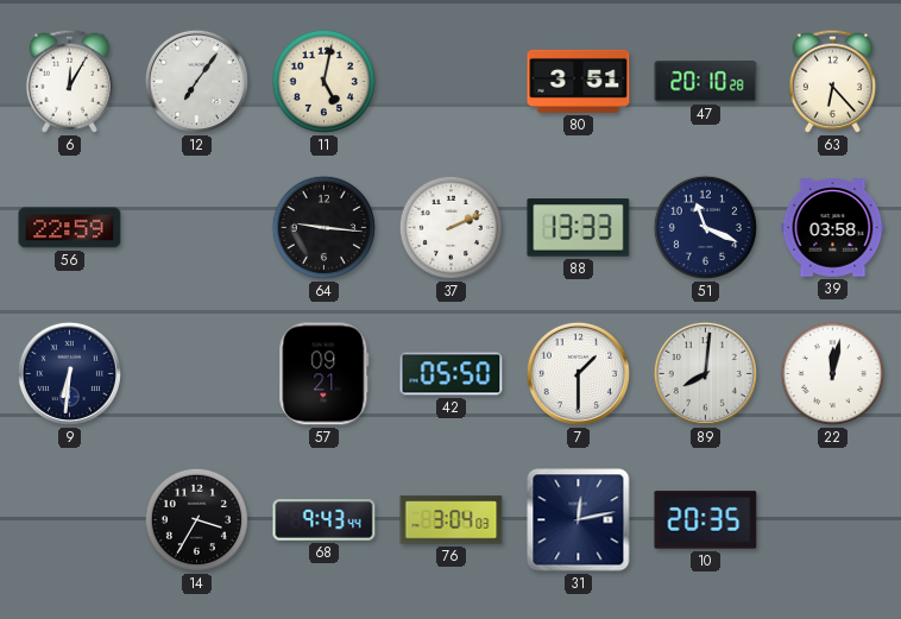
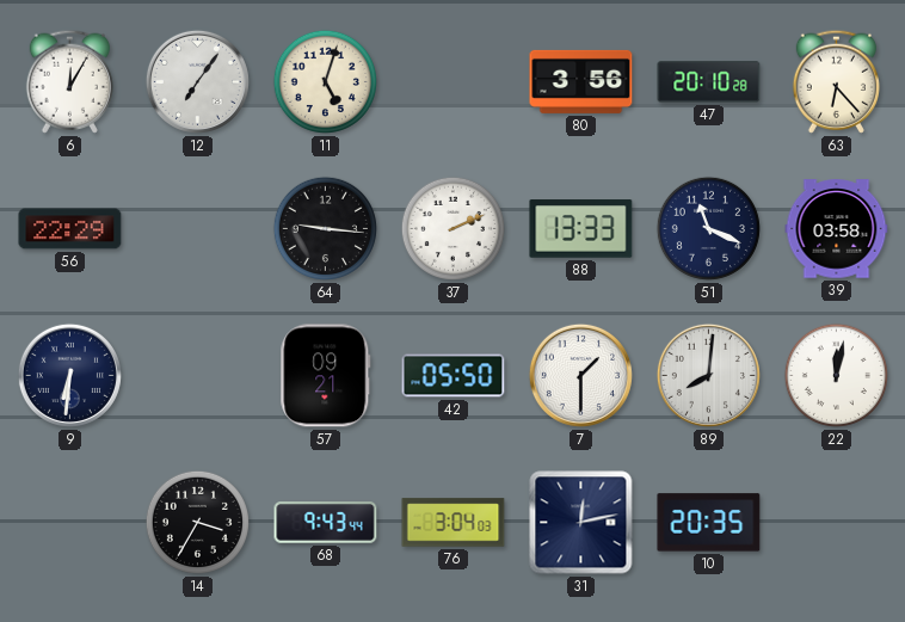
11: 5:02 -> 5:03
80: 3:51 -> 3:56
56: 22:59 -> 22:29
